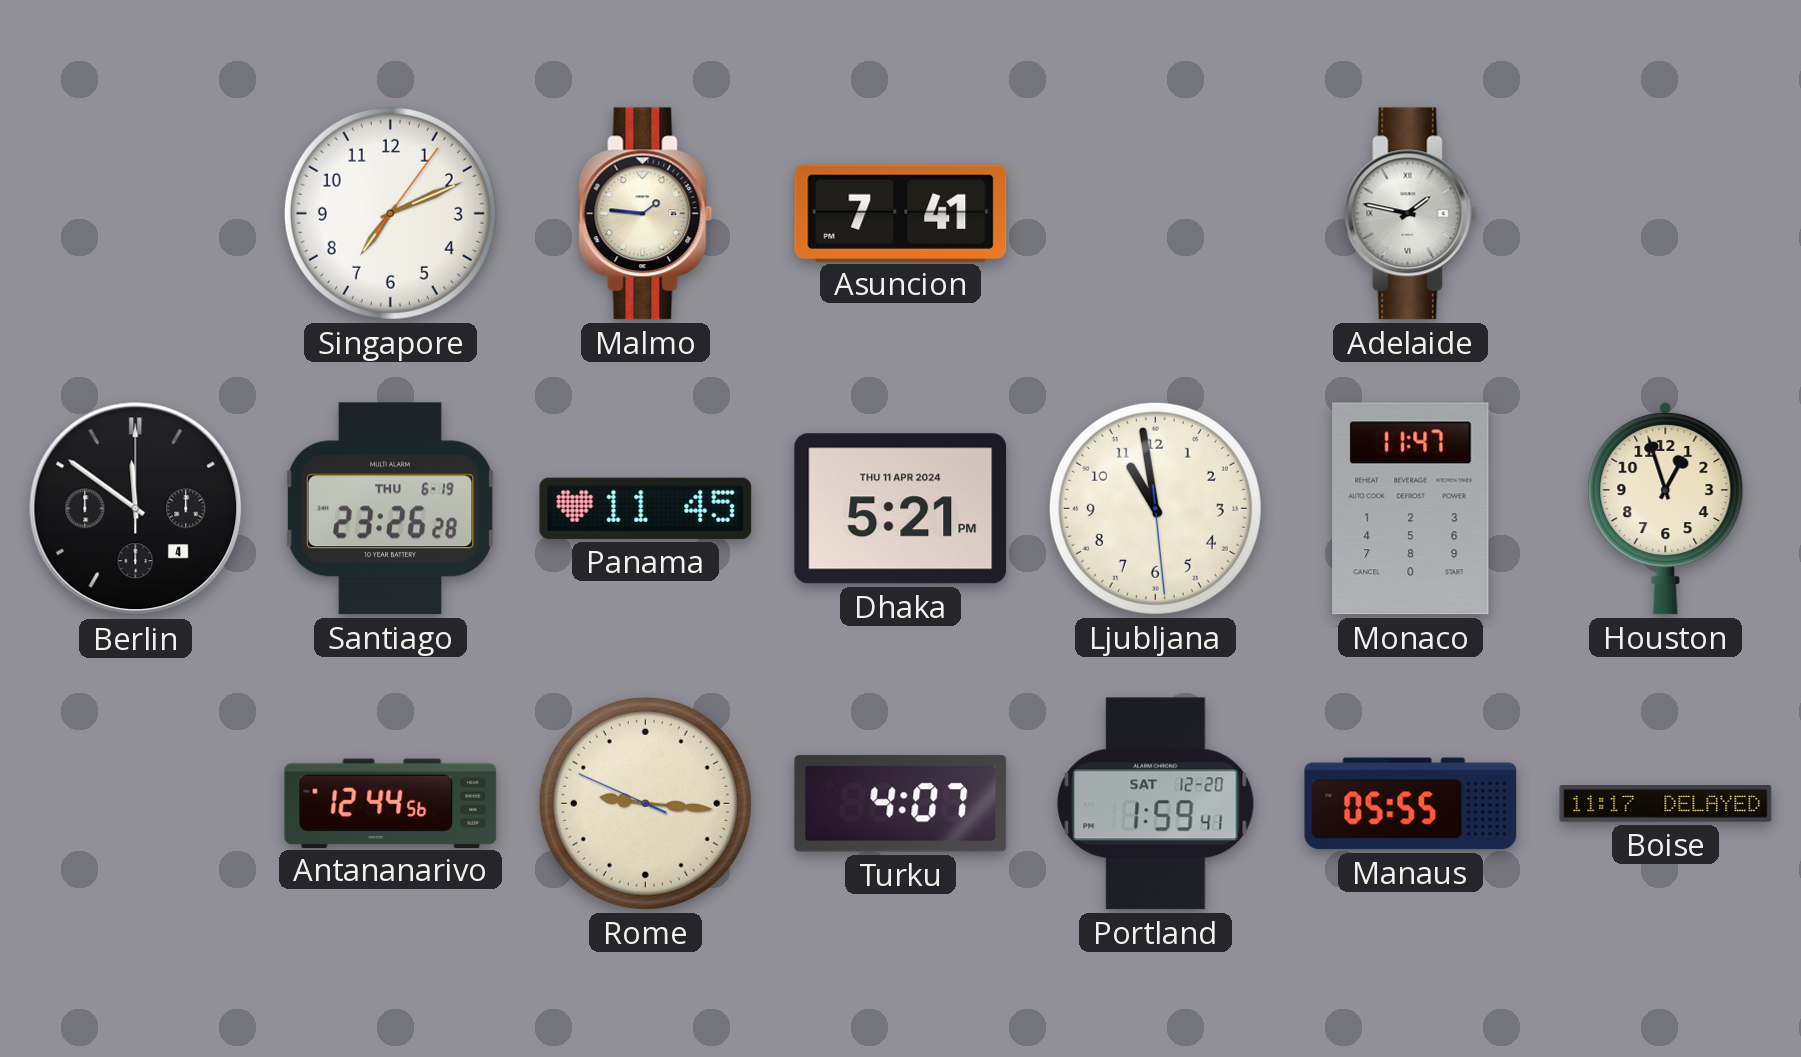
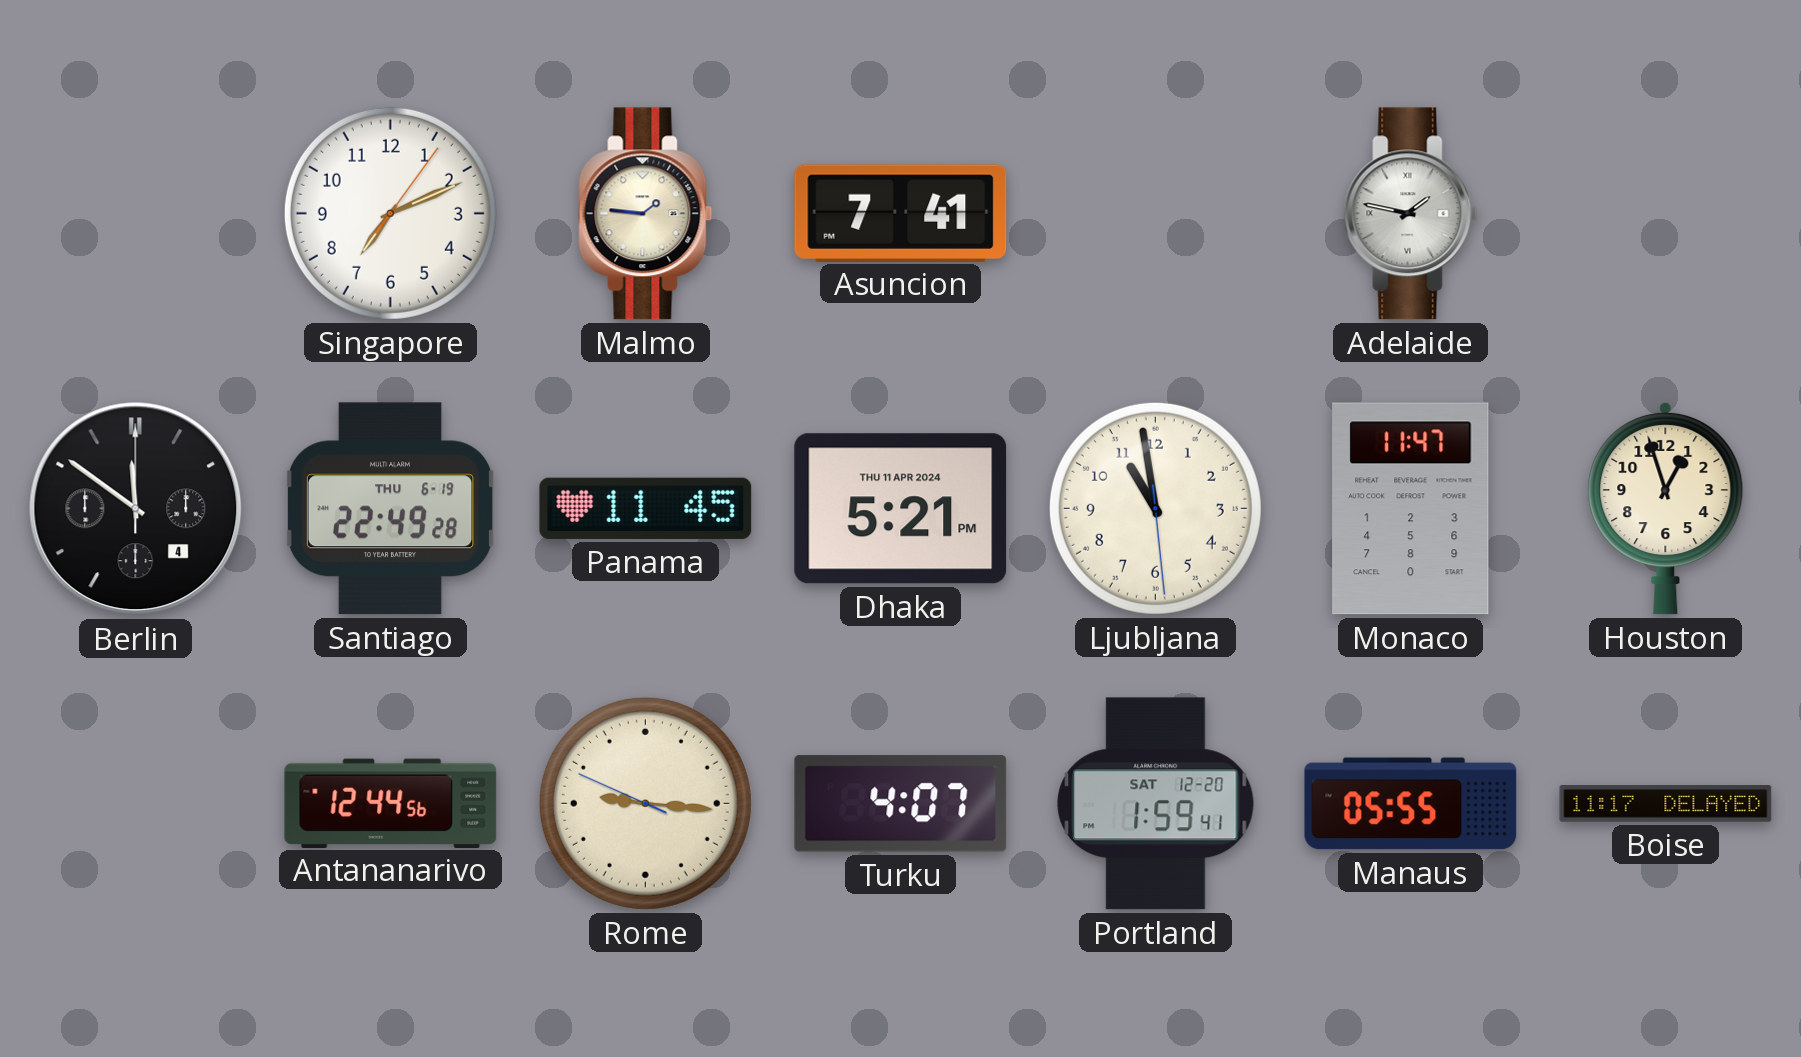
Santiago: 23:26 -> 22:49
